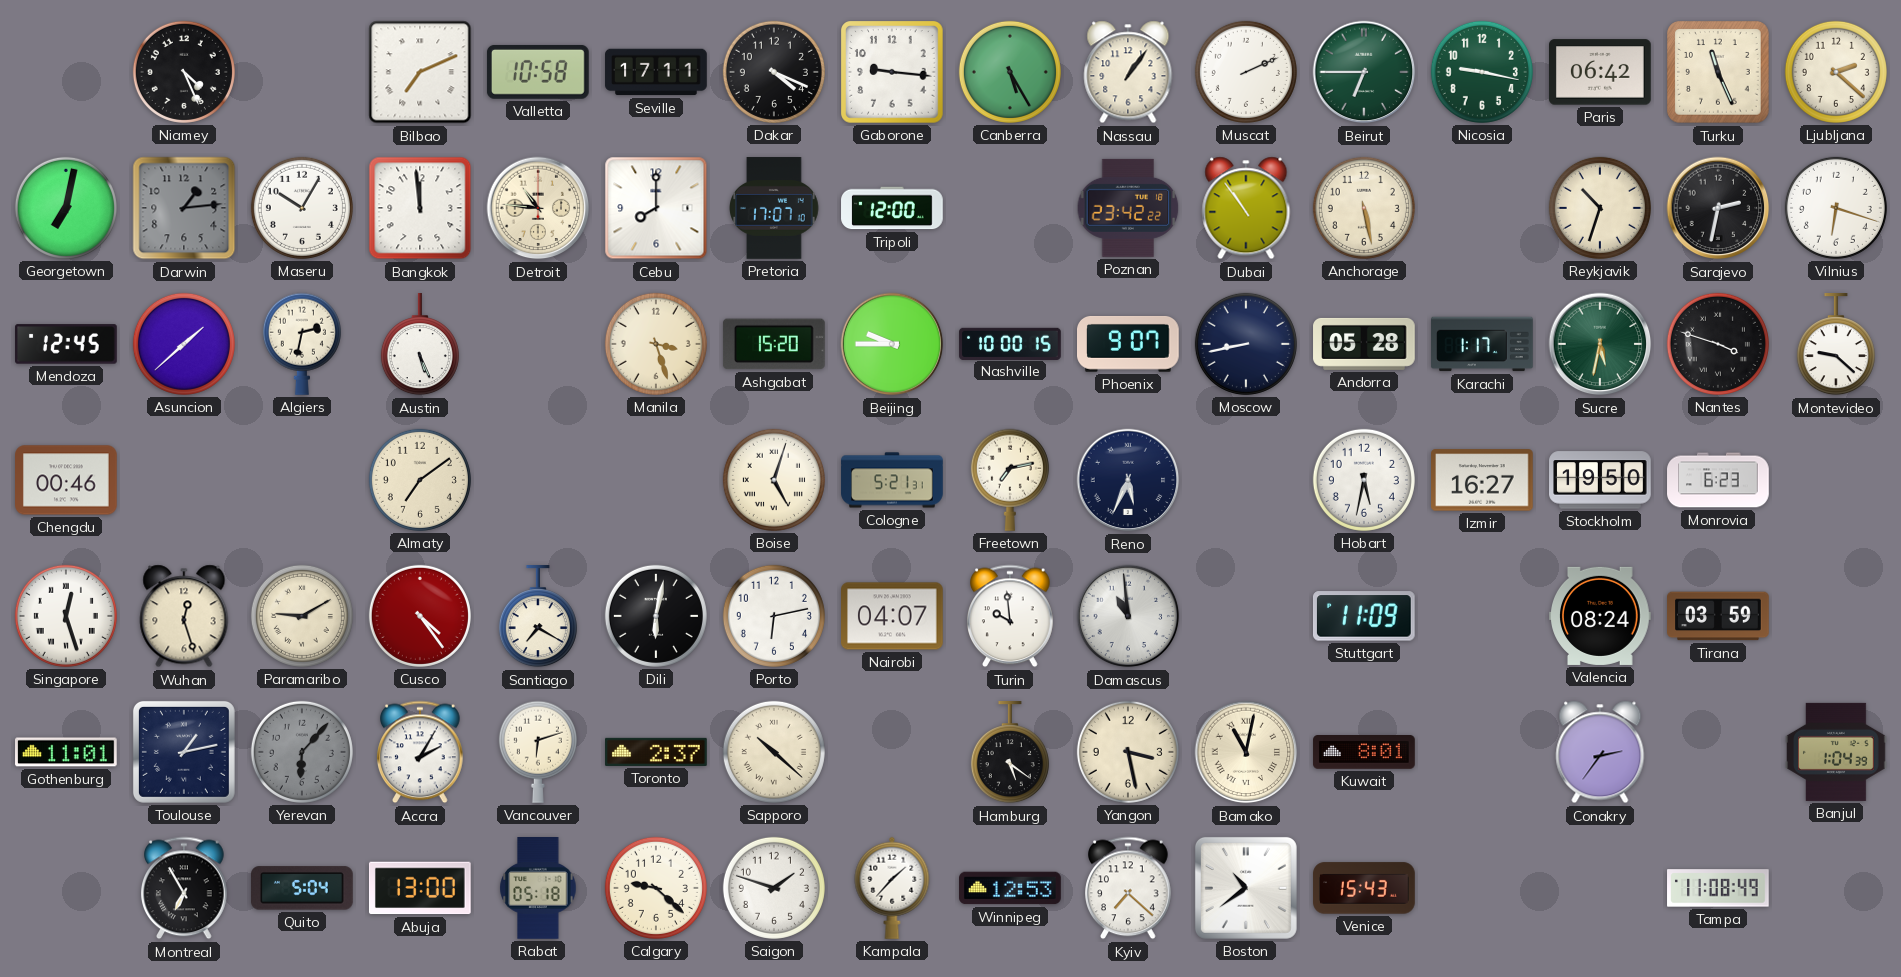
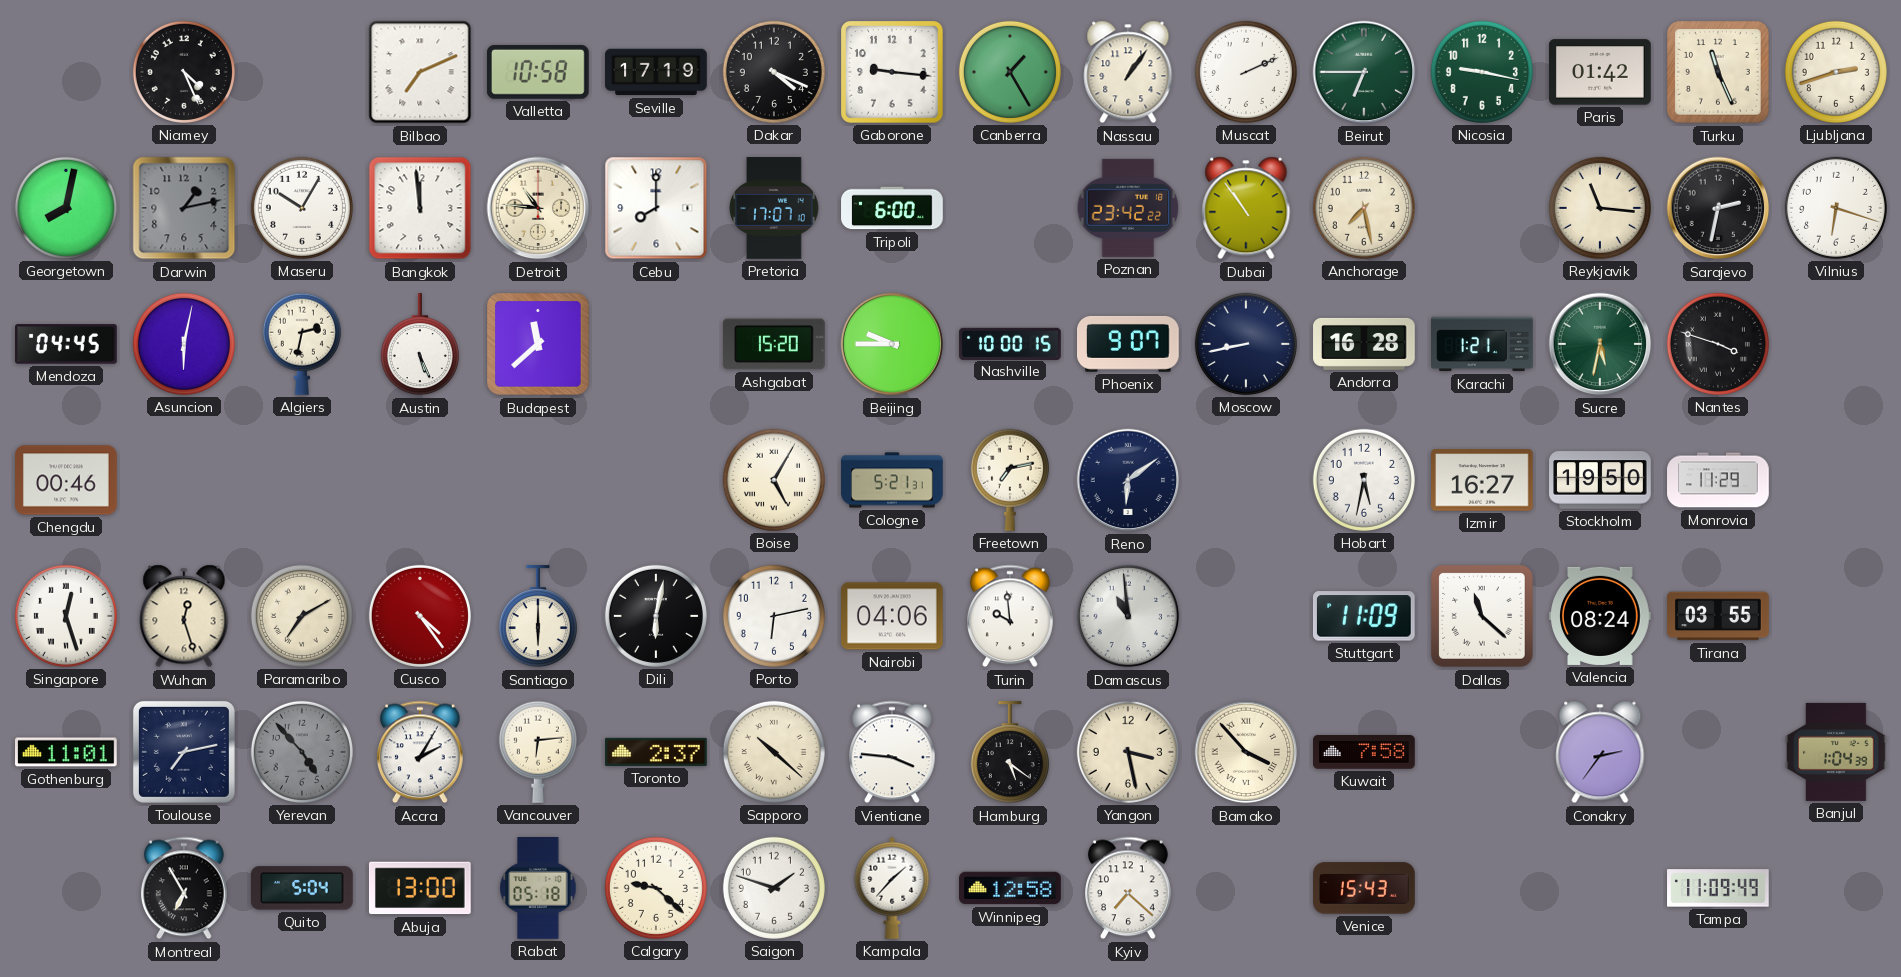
Seville: 17:11 -> 17:19
Canberra: 5:25 -> 1:25
Paris: 06:42 -> 01:42
Ljubljana: 2:22 -> 2:42
Georgetown: 7:02 -> 8:02
Darwin: 1:14 -> 1:13
Tripoli: 12:00 -> 6:00
Anchorage: 5:28 -> 7:28
Reykjavik: 10:33 -> 11:16
Mendoza: 12:45 -> 04:45
Asuncion: 1:38 -> 6:02
Budapest: none -> 11:38
Manila: 3:27 -> none
Andorra: 05:28 -> 16:28
Karachi: 1:17 -> 1:21
Montevideo: 9:22 -> none
Almaty: 7:09 -> none
Boise: 5:03 -> 5:05
Reno: 5:34 -> 6:09
Monrovia: 6:23 -> 11:29
Paramaribo: 9:10 -> 7:10
Santiago: 7:20 -> 6:00
Nairobi: 04:07 -> 04:06
Dallas: none -> 11:22
Tirana: 03:59 -> 03:55
Toulouse: 1:13 -> 7:13
Yerevan: 6:07 -> 4:53
Vancouver: 6:12 -> 6:14
Vientiane: none -> 3:46
Bamako: 11:02 -> 3:53
Kuwait: 8:01 -> 7:58
Winnipeg: 12:53 -> 12:58
Boston: 10:39 -> none
Tampa: 11:08 -> 11:09
